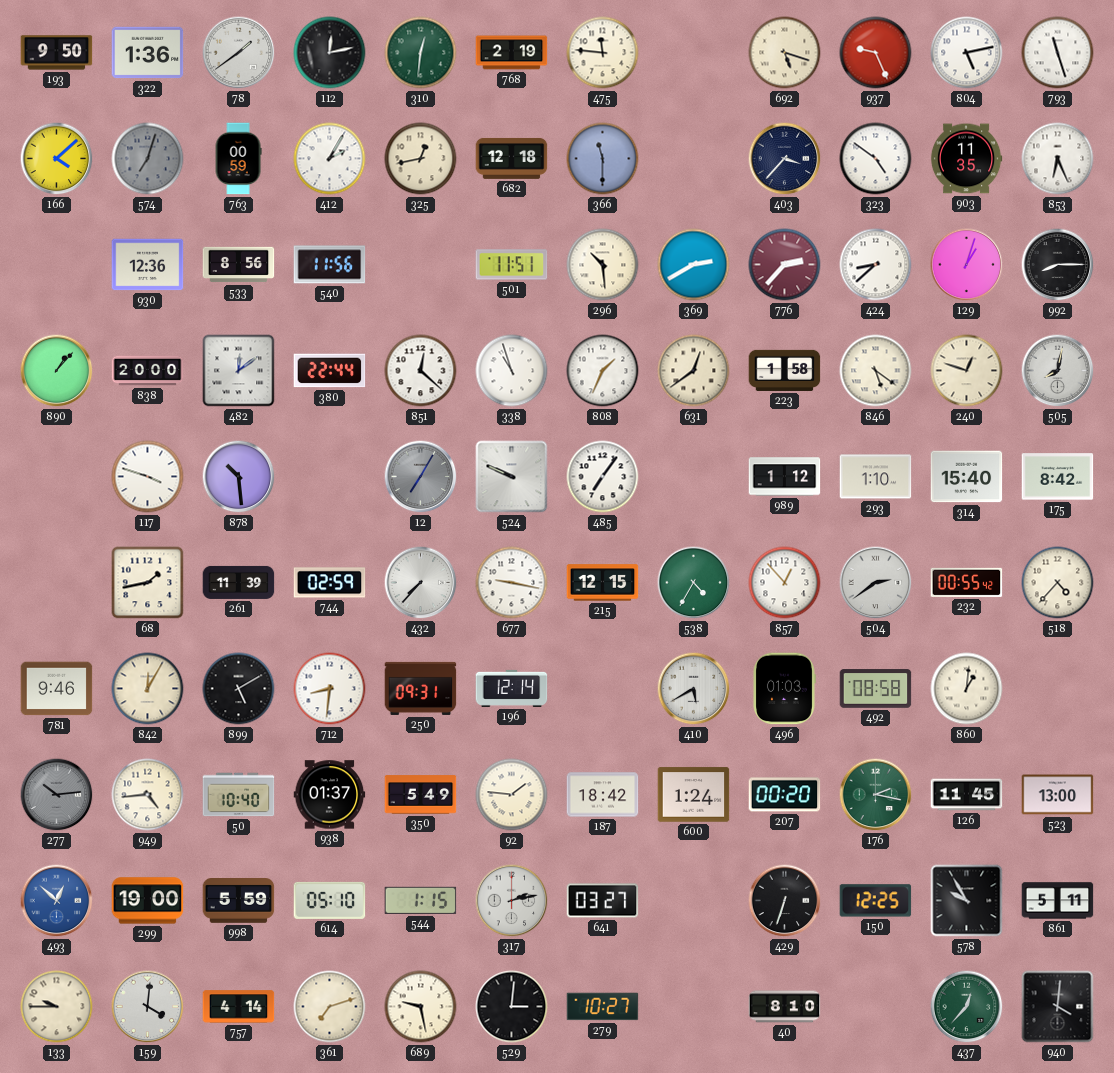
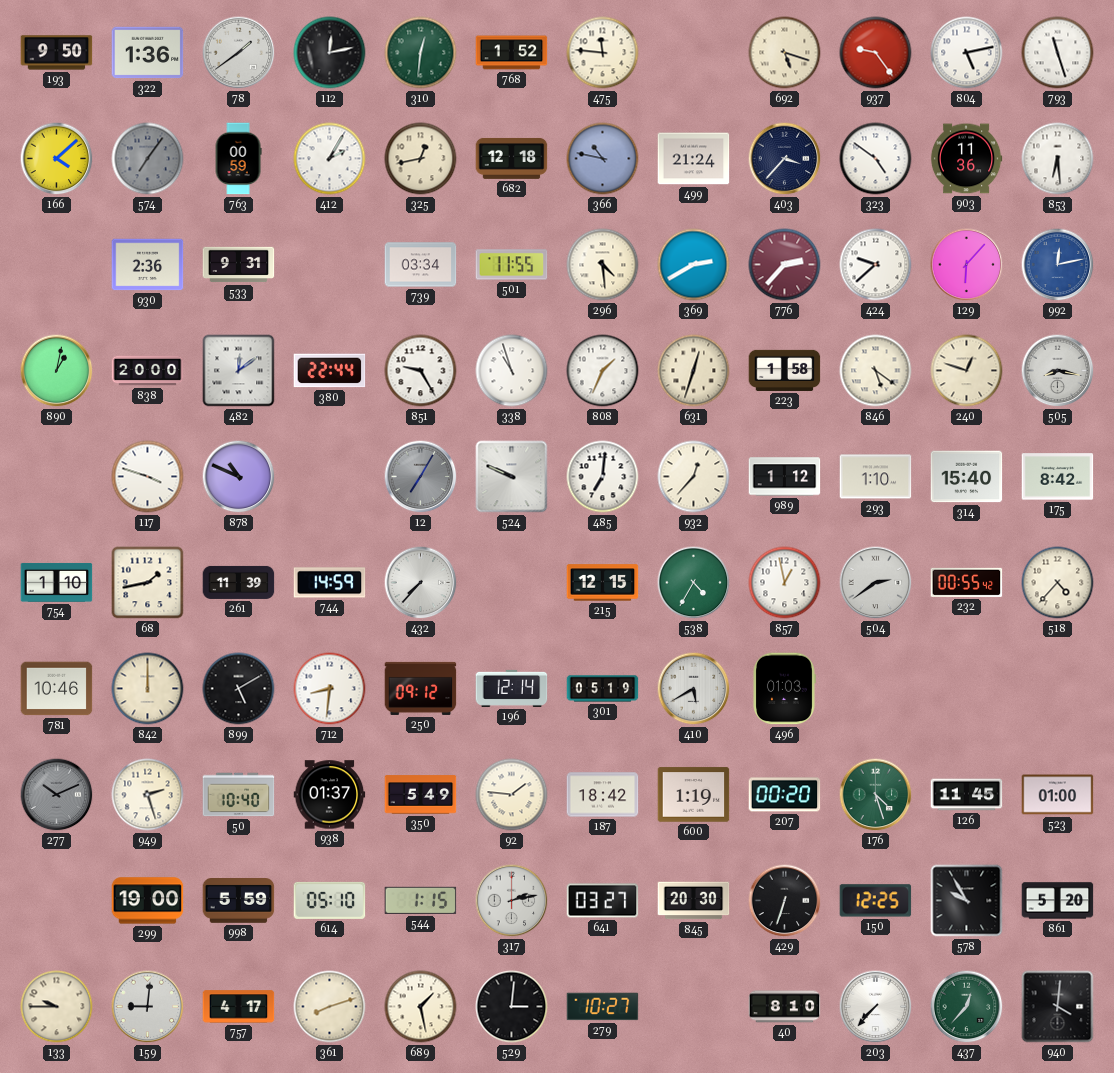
768: 2:19 -> 1:52
937: 9:26 -> 9:24
574: 7:03 -> 7:06
366: 11:30 -> 10:47
499: none -> 21:24
903: 11:35 -> 11:36
853: 6:26 -> 6:29
930: 12:36 -> 2:36
533: 8:56 -> 9:31
540: 11:56 -> none
739: none -> 03:34
501: 11:51 -> 11:55
296: 10:29 -> 4:29
424: 8:38 -> 9:38
129: 1:03 -> 6:07
992: 8:15 -> 12:13
992 dial: black -> blue
890: 1:07 -> 1:02
851: 12:22 -> 9:25
631: 12:39 -> 12:33
505: 8:02 -> 8:17
878: 10:29 -> 10:49
485: 7:06 -> 7:01
932: none -> 12:37
754: none -> 1:10
744: 02:59 -> 14:59
677: 9:17 -> none
857: 12:53 -> 12:58
781: 9:46 -> 10:46
842: 12:05 -> 12:00
250: 09:31 -> 09:12
301: none -> 05:19
492: 08:58 -> none
860: 1:01 -> none
277: 10:14 -> 10:11
949: 4:44 -> 2:27
600: 1:24 -> 1:19
176: 2:17 -> 4:27
523: 13:00 -> 01:00
493: 12:52 -> none
845: none -> 20:30
861: 5:11 -> 5:20
159: 4:01 -> 9:01
757: 4:14 -> 4:17
361: 7:12 -> 8:12
689: 9:28 -> 1:28
203: none -> 7:37
